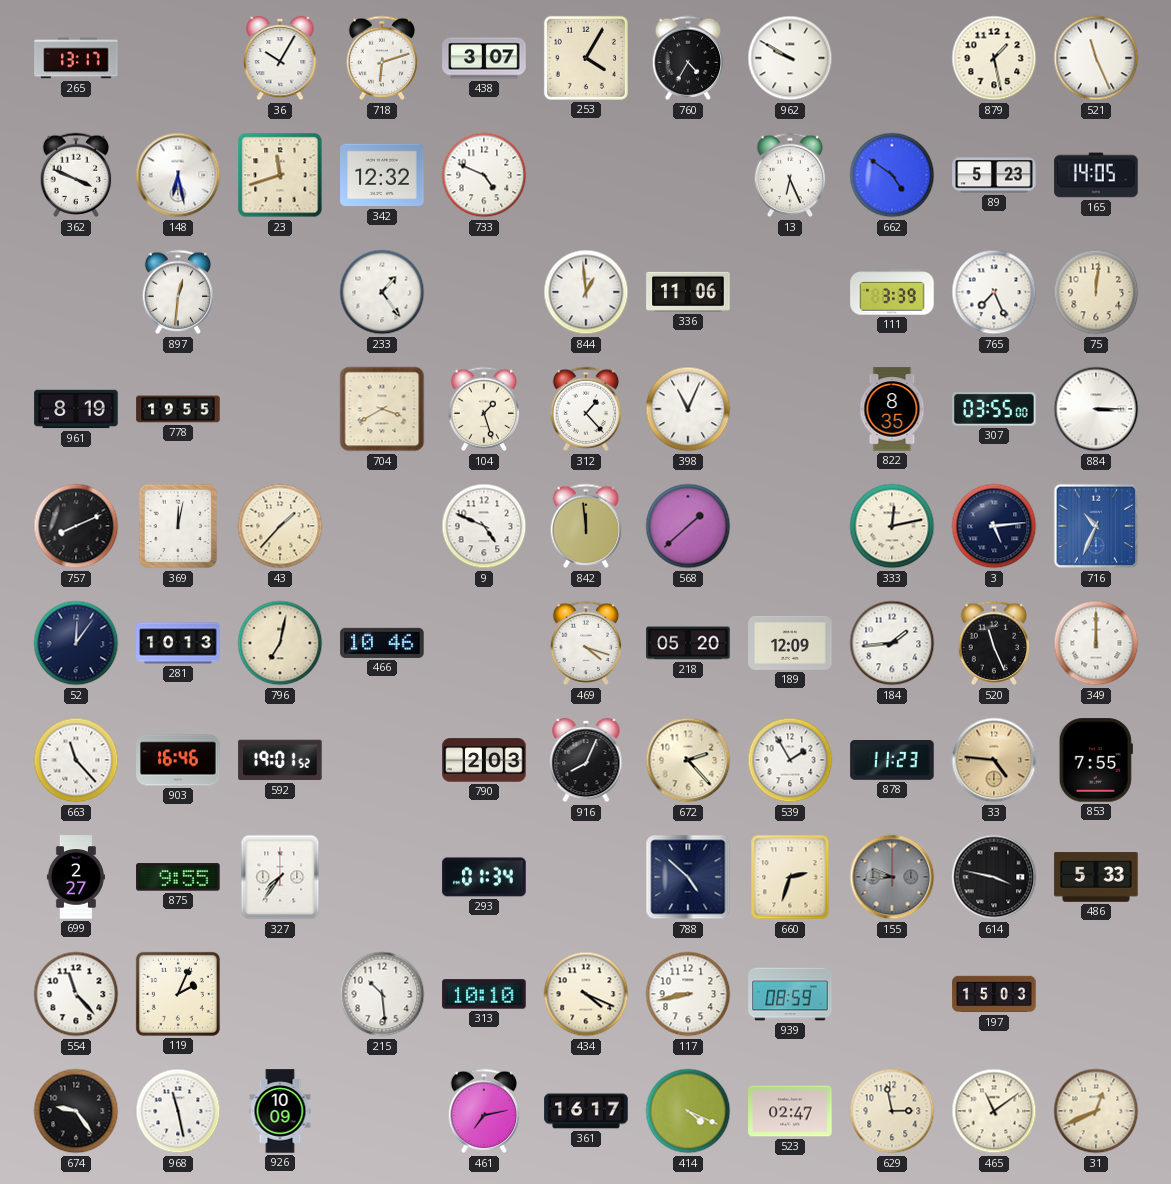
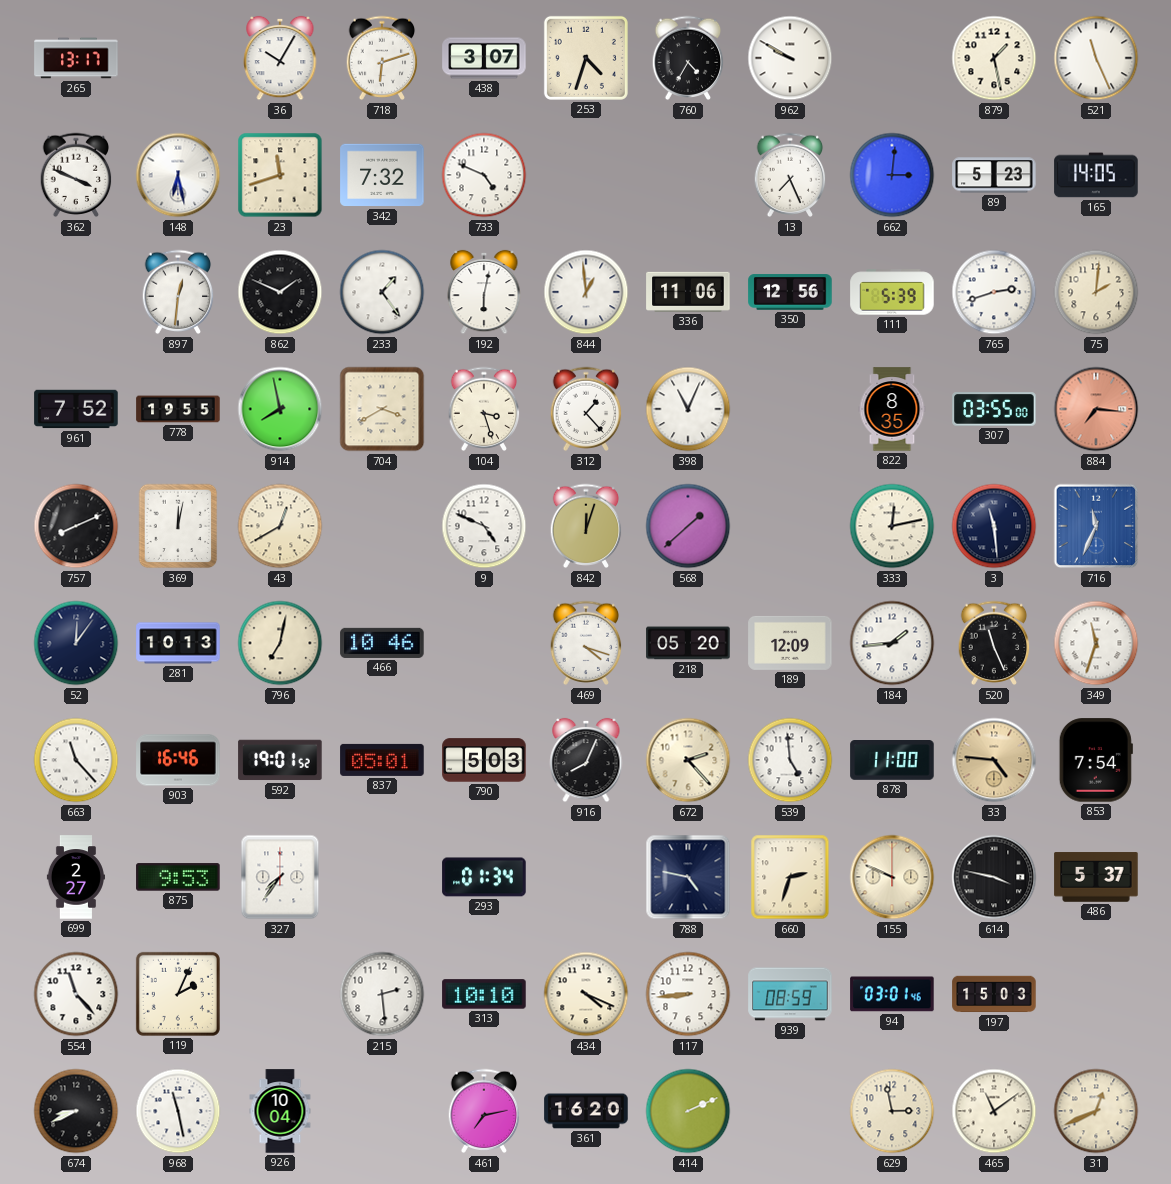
253: 4:05 -> 4:33
342: 12:32 -> 7:32
13: 6:26 -> 7:26
662: 4:51 -> 3:01
862: none -> 1:49
192: none -> 6:02
350: none -> 12:56
111: 3:39 -> 5:39
765: 7:26 -> 2:42
75: 12:01 -> 2:01
961: 8:19 -> 7:52
914: none -> 7:58
104: 1:27 -> 3:27
884: 3:15 -> 7:16
884 dial: white -> salmon
43: 1:37 -> 12:40
842: 11:59 -> 12:03
3: 5:14 -> 11:29
716: 10:34 -> 11:34
349: 12:00 -> 11:33
837: none -> 05:01
790: 2:03 -> 5:03
539: 1:55 -> 4:59
878: 11:23 -> 11:00
853: 7:55 -> 7:54
875: 9:55 -> 9:53
788: 4:52 -> 4:47
155: 9:44 -> 9:49
155 dial: grey -> cream
486: 5:33 -> 5:37
215: 10:29 -> 2:29
117: 8:43 -> 8:44
94: none -> 03:01
674: 9:24 -> 8:41
926: 10:09 -> 10:04
361: 16:17 -> 16:20
414: 4:19 -> 2:11
523: 02:47 -> none
